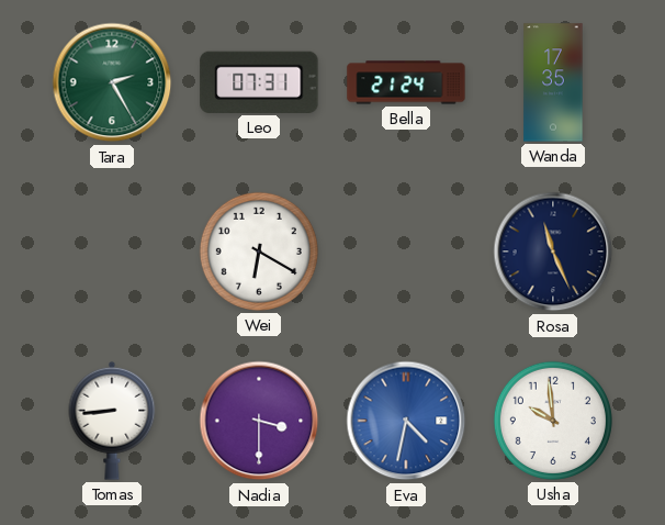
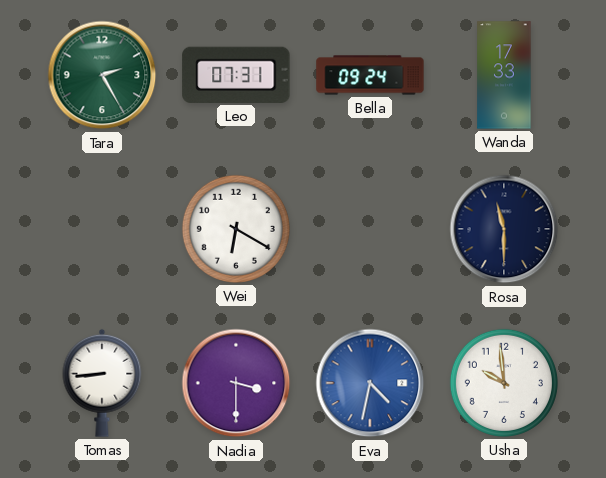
Bella: 21:24 -> 09:24
Wanda: 17:35 -> 17:33
Rosa: 11:26 -> 11:30
